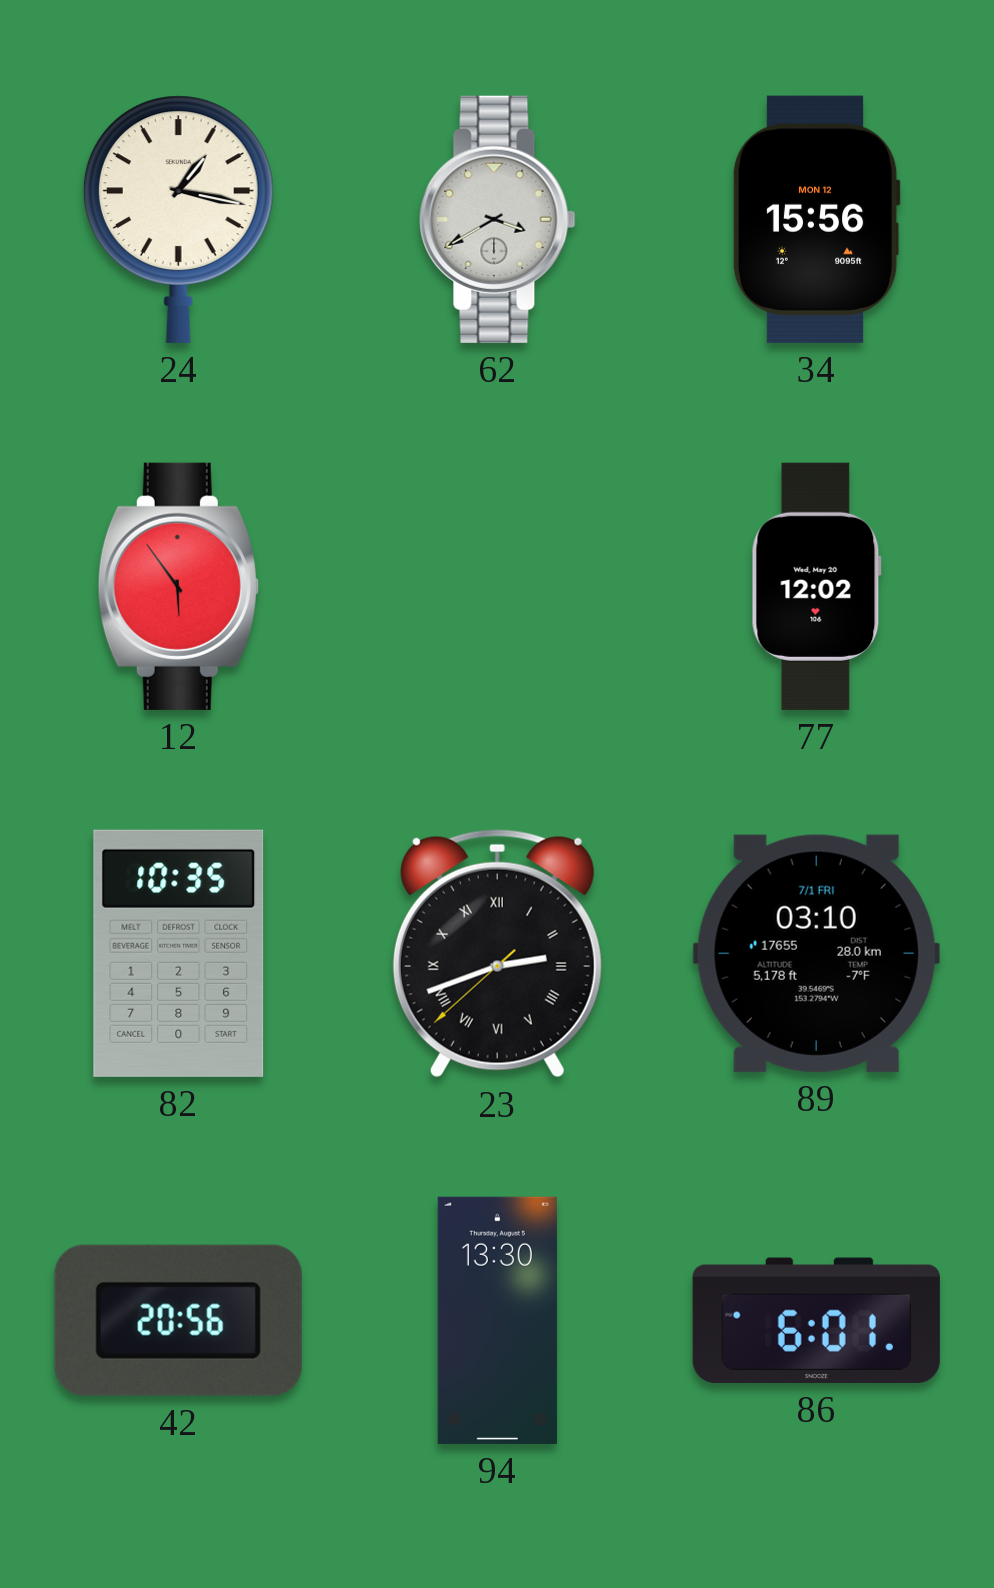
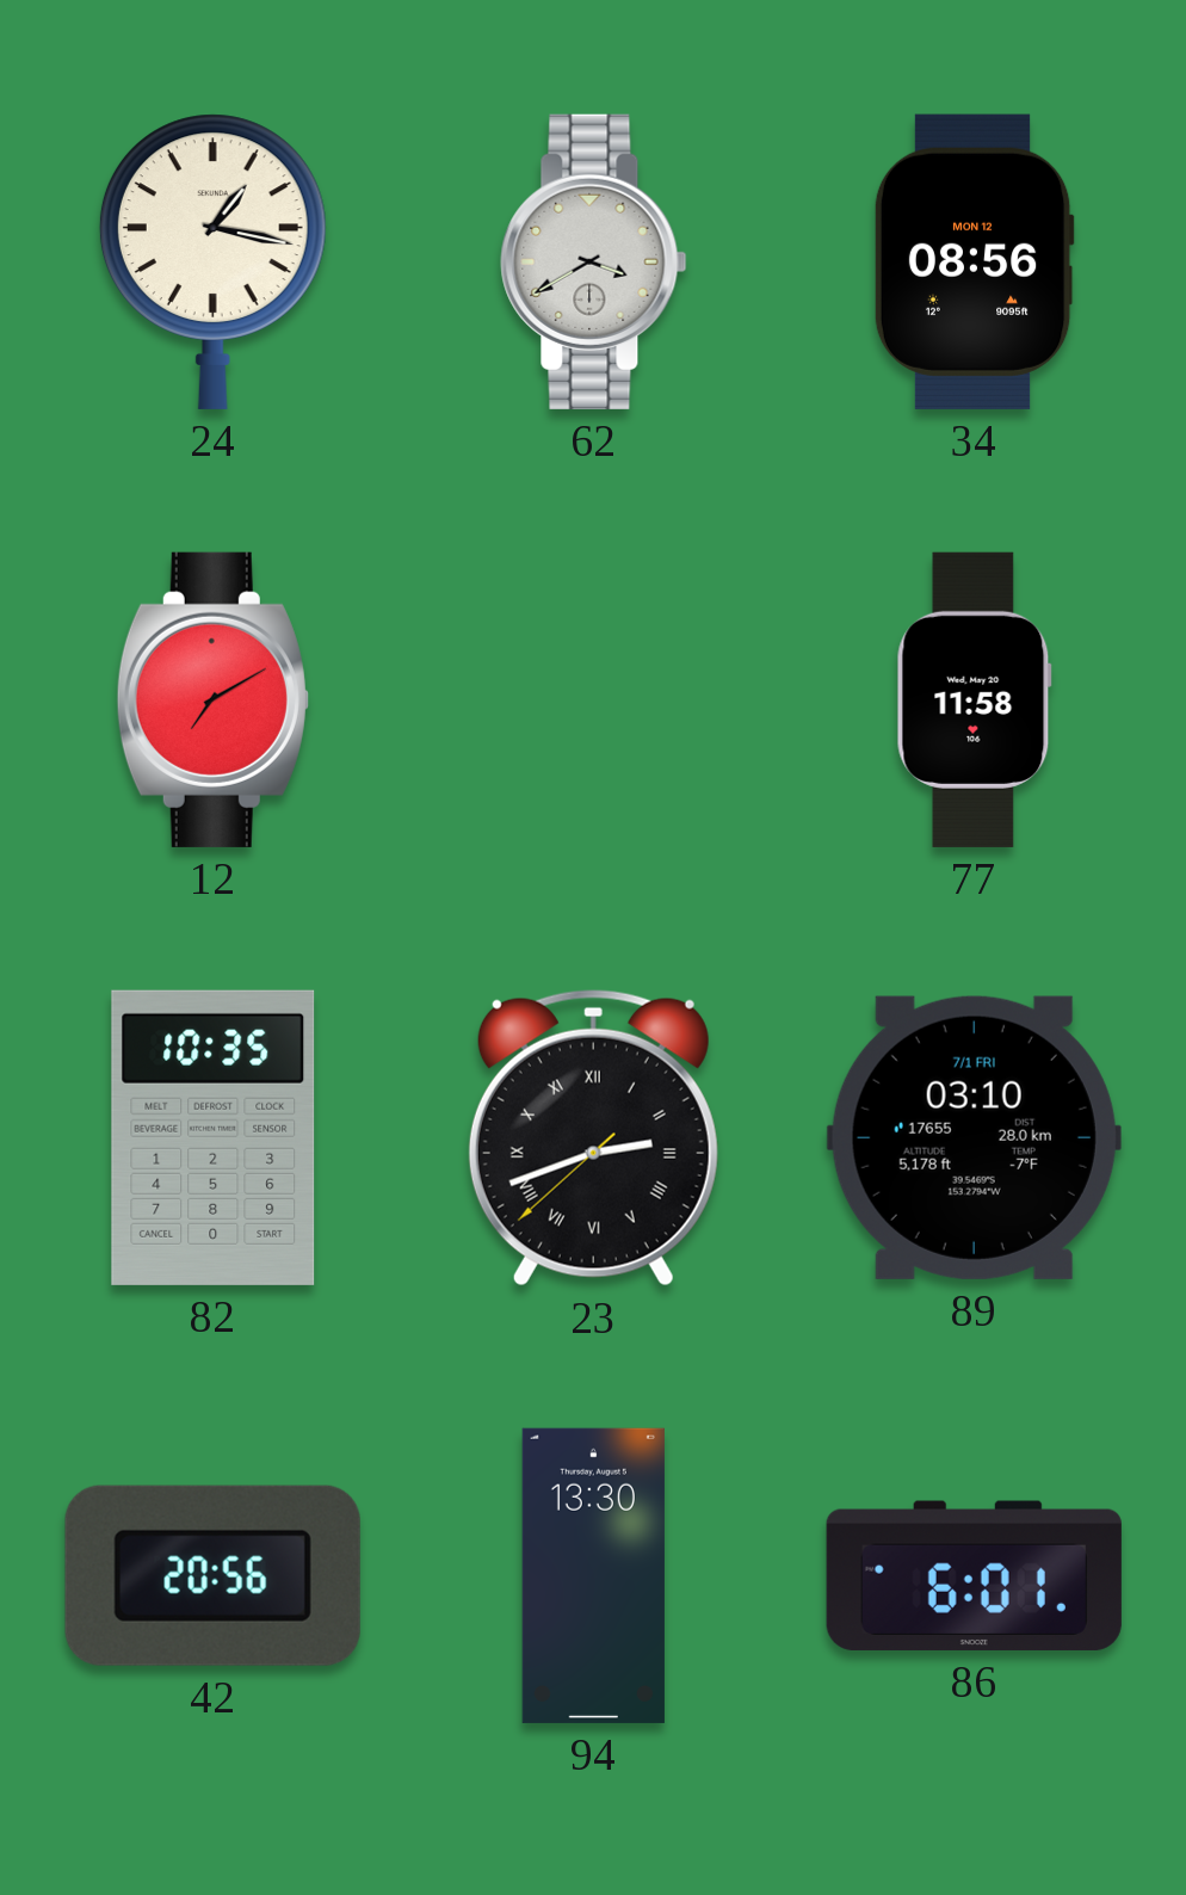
34: 15:56 -> 08:56
12: 5:54 -> 7:10
77: 12:02 -> 11:58
